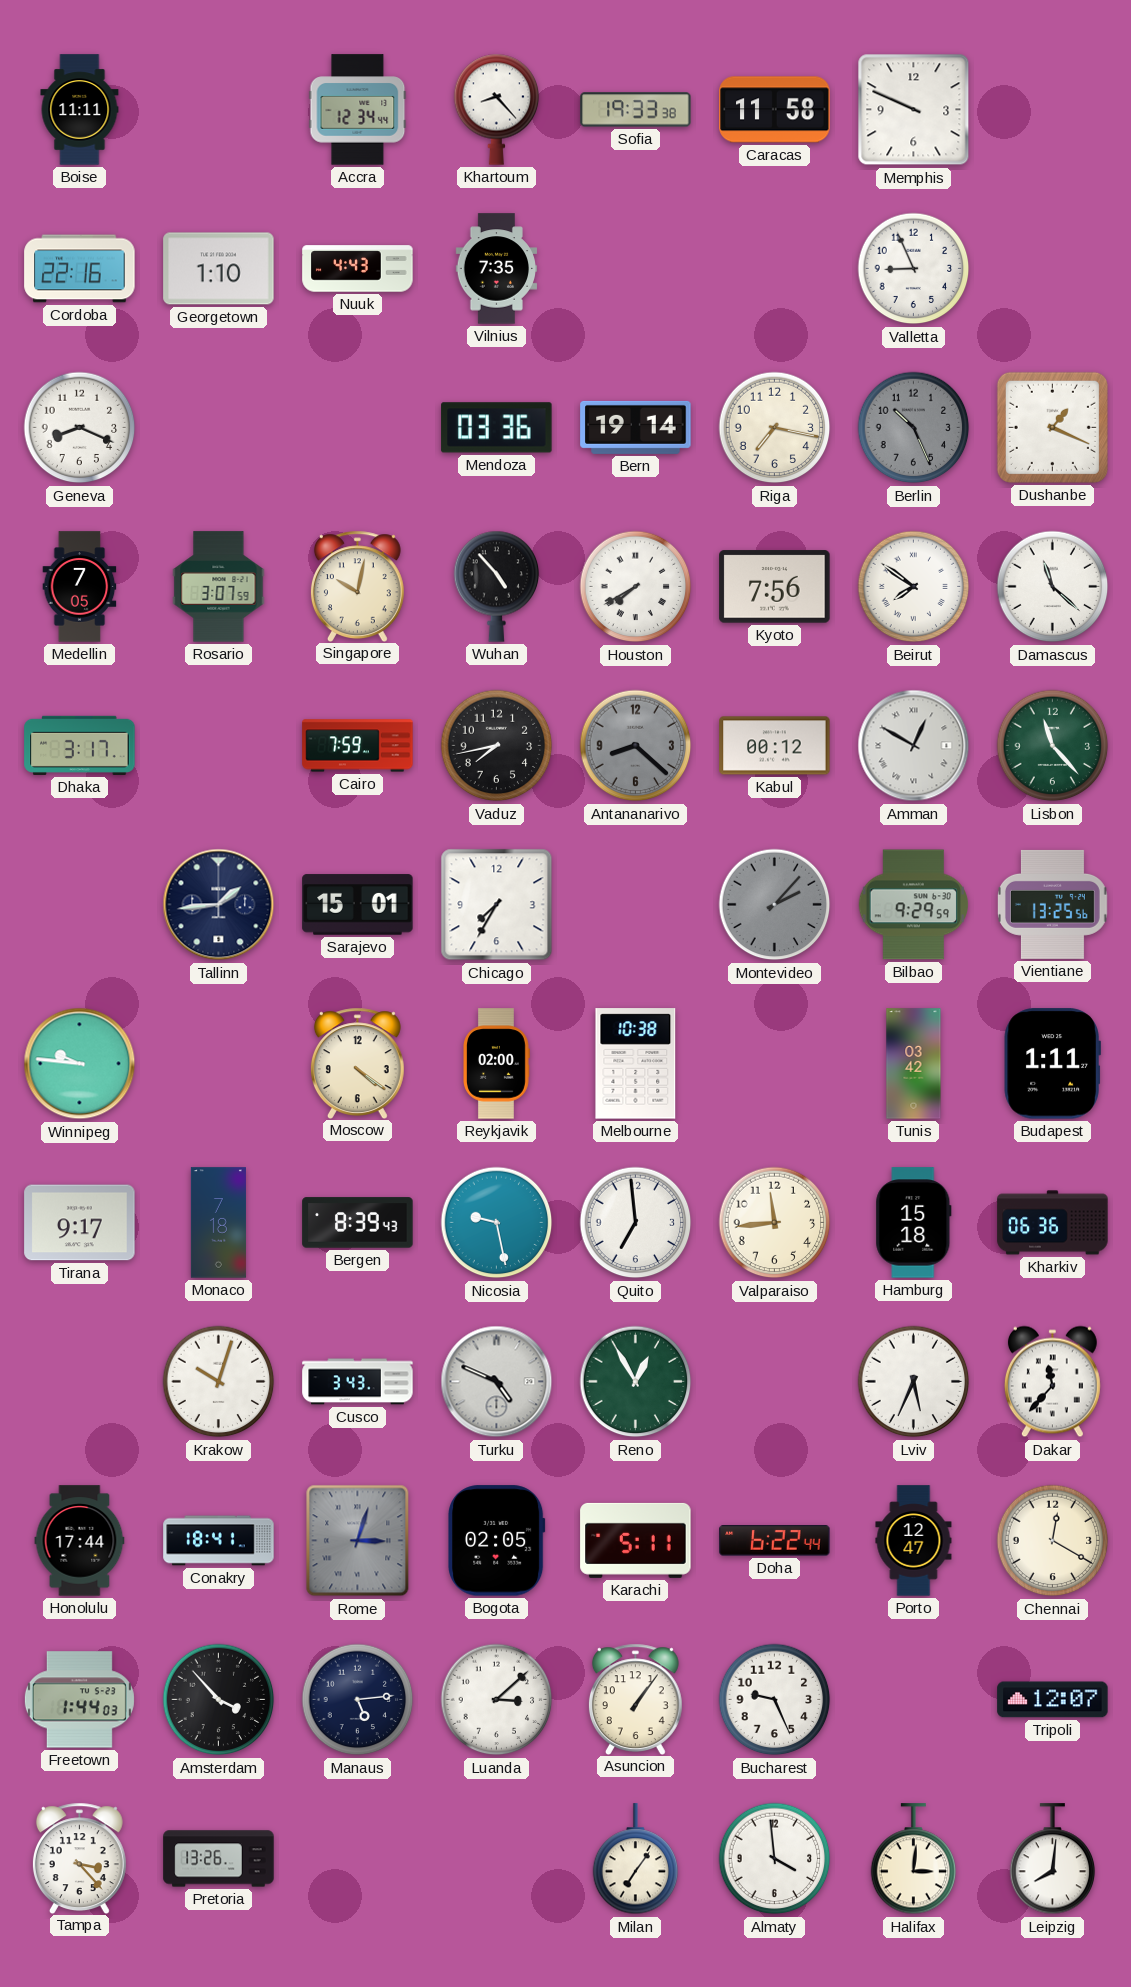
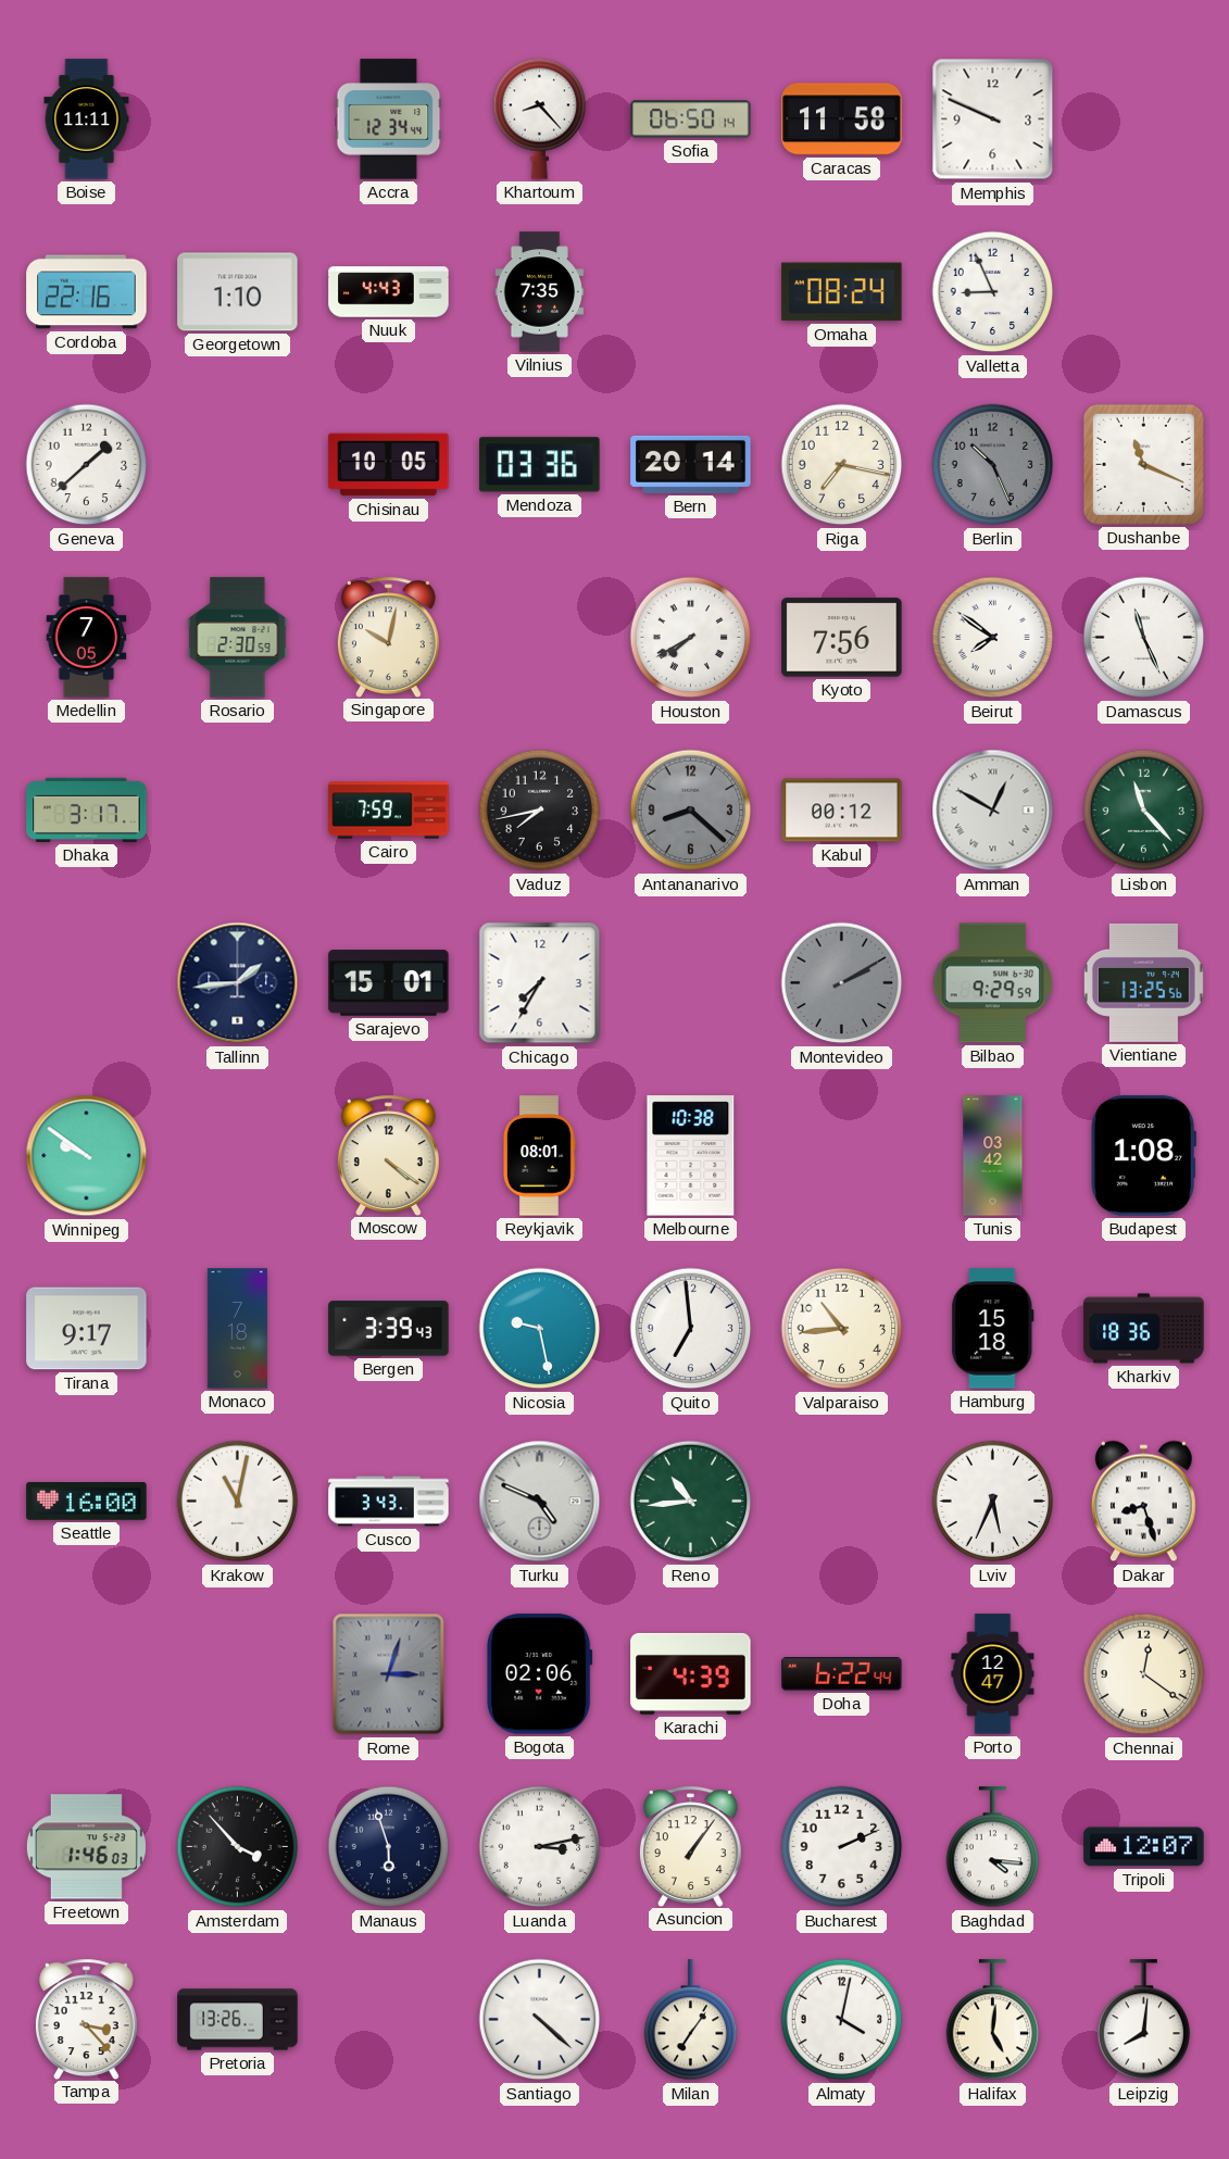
Sofia: 19:33 -> 06:50
Omaha: none -> 08:24
Geneva: 8:19 -> 1:38
Chisinau: none -> 10:05
Bern: 19:14 -> 20:14
Dushanbe: 1:19 -> 11:19
Rosario: 3:07 -> 2:30
Wuhan: 4:53 -> none
Damascus: 11:22 -> 11:26
Montevideo: 2:07 -> 2:10
Winnipeg: 9:46 -> 9:51
Reykjavik: 02:00 -> 08:01
Budapest: 1:11 -> 1:08
Bergen: 8:39 -> 3:39
Valparaiso: 11:44 -> 10:44
Kharkiv: 06:36 -> 18:36
Seattle: none -> 16:00
Krakow: 10:03 -> 11:02
Reno: 12:55 -> 10:44
Dakar: 11:37 -> 8:27
Honolulu: 17:44 -> none
Conakry: 18:41 -> none
Bogota: 02:05 -> 02:06
Karachi: 5:11 -> 4:39
Chennai: 12:20 -> 12:21
Freetown: 1:44 -> 1:46
Manaus: 5:14 -> 5:57
Luanda: 3:08 -> 3:13
Bucharest: 9:26 -> 2:11
Baghdad: none -> 4:16
Santiago: none -> 4:22
Almaty: 3:59 -> 4:02
Halifax: 3:01 -> 5:01
